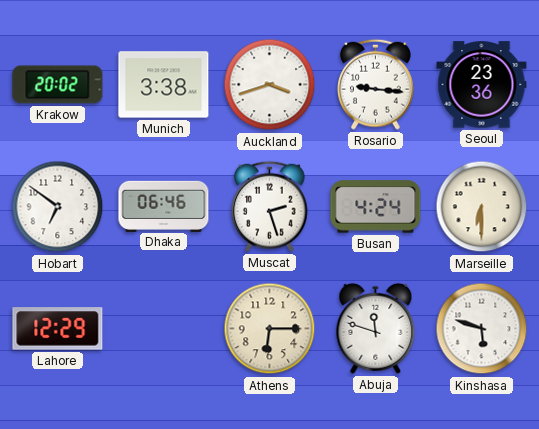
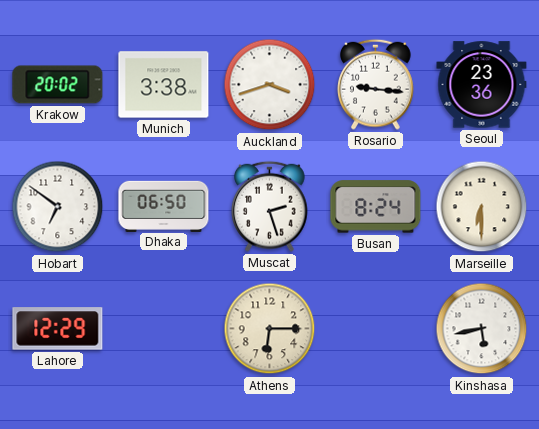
Dhaka: 06:46 -> 06:50
Busan: 4:24 -> 8:24
Abuja: 11:48 -> none
Kinshasa: 5:48 -> 5:43
